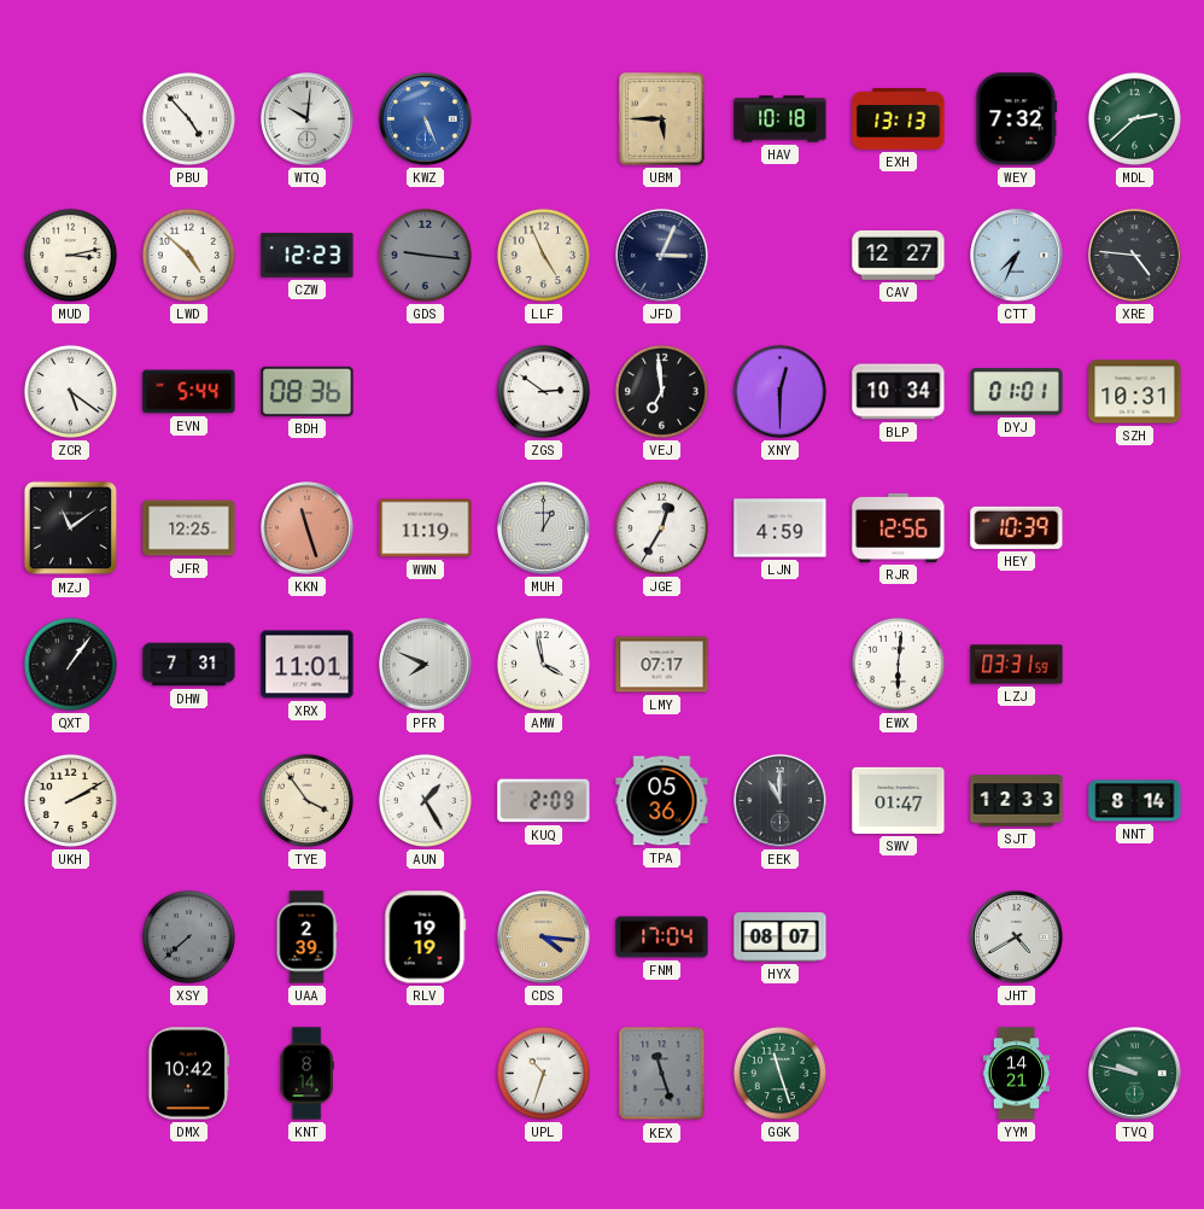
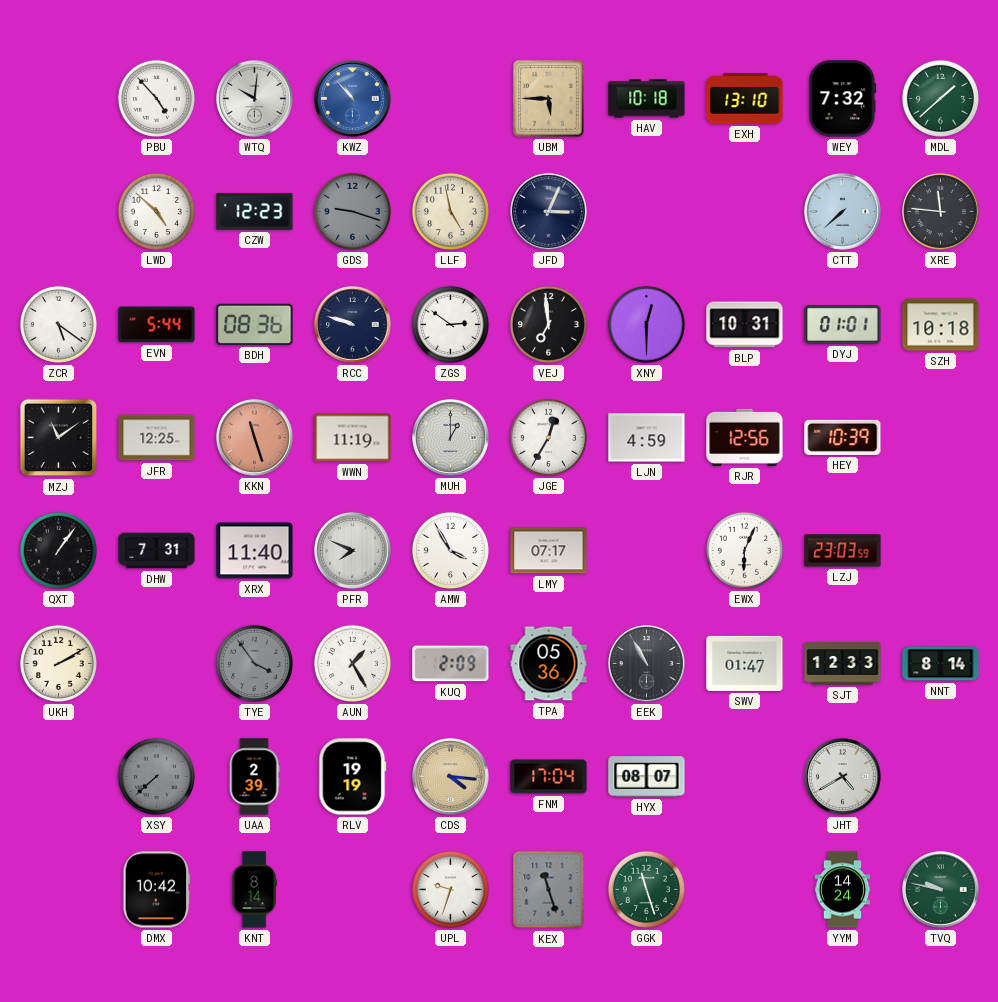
KWZ: 5:26 -> 10:53
EXH: 13:13 -> 13:10
MDL: 2:38 -> 1:38
MUD: 3:13 -> none
GDS: 9:16 -> 9:18
LLF: 4:56 -> 4:58
CAV: 12:27 -> none
CTT: 7:34 -> 7:38
XRE: 4:46 -> 11:46
RCC: none -> 9:48
BLP: 10:34 -> 10:31
SZH: 10:31 -> 10:18
XRX: 11:01 -> 11:40
AMW: 3:58 -> 3:55
EWX: 6:01 -> 6:04
LZJ: 03:31 -> 23:03
TYE dial: cream -> grey
EEK: 11:00 -> 10:55
UPL: 10:33 -> 9:33
YYM: 14:21 -> 14:24
